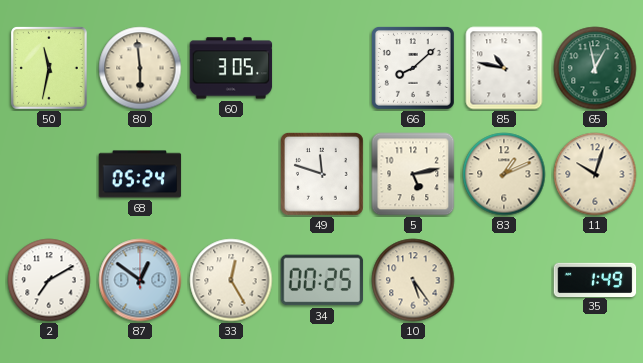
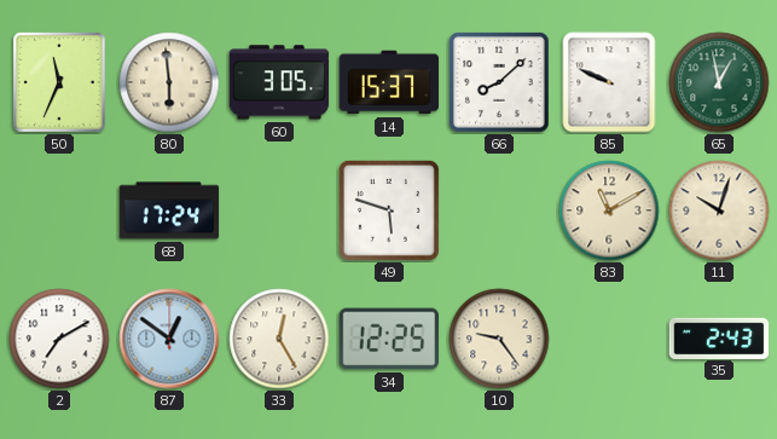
50: 11:32 -> 11:34
14: none -> 15:37
85: 10:47 -> 9:49
68: 05:24 -> 17:24
49: 11:48 -> 5:48
5: 5:13 -> none
83: 1:11 -> 11:10
34: 00:25 -> 12:25
10: 5:24 -> 9:24
35: 1:49 -> 2:43
